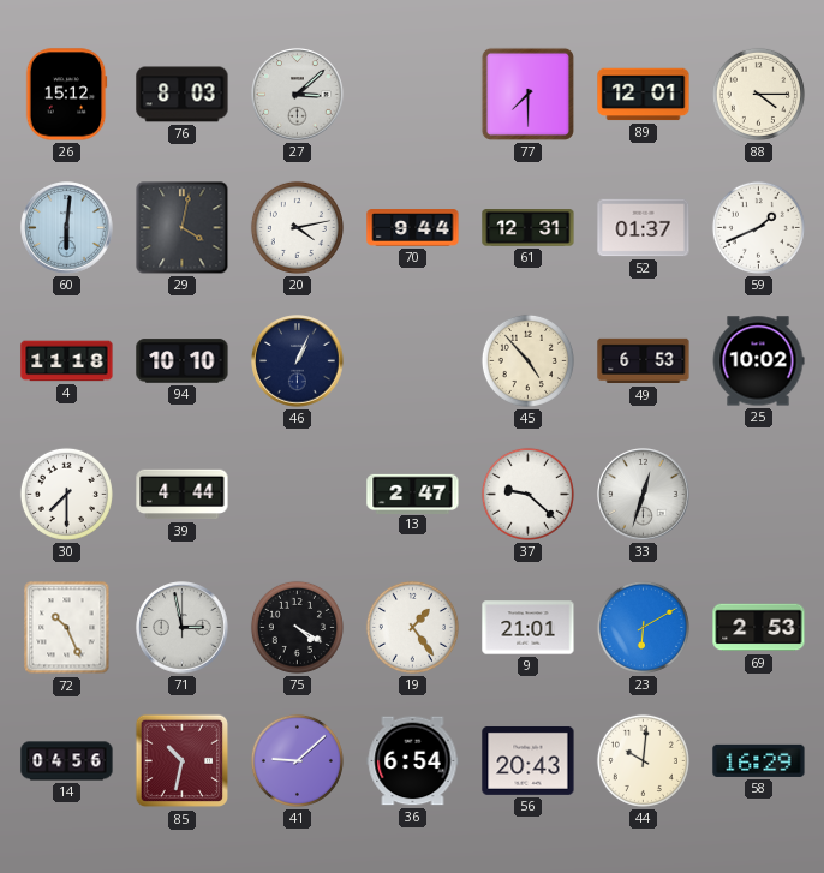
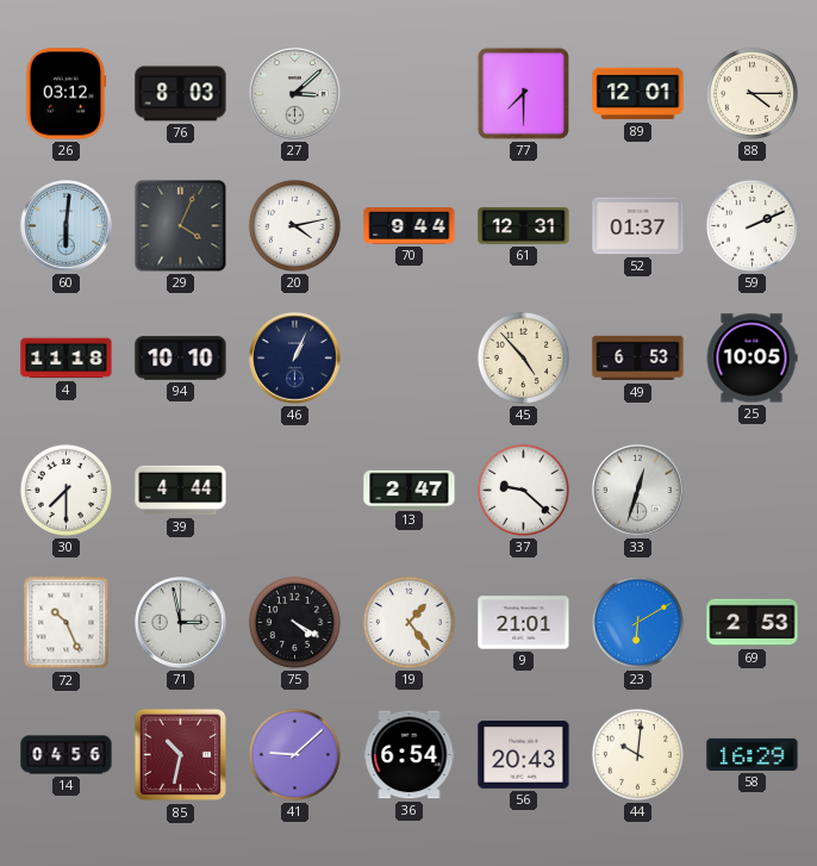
26: 15:12 -> 03:12
29: 4:02 -> 4:04
59: 1:41 -> 2:11
25: 10:02 -> 10:05
